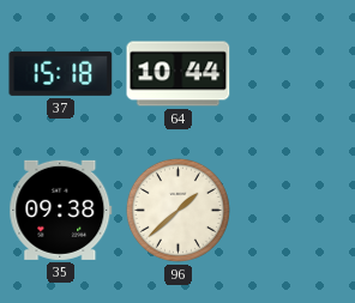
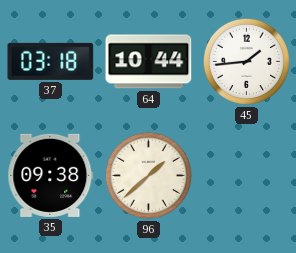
37: 15:18 -> 03:18
45: none -> 1:44
